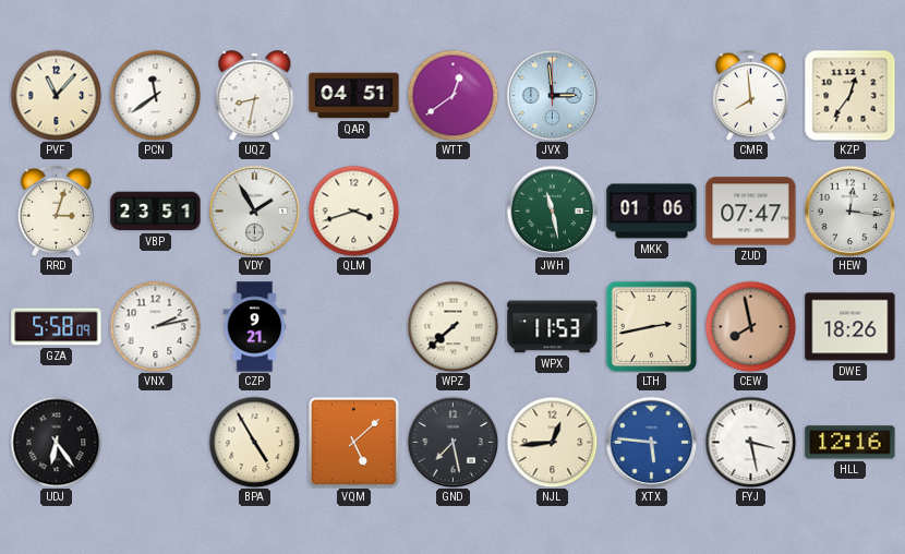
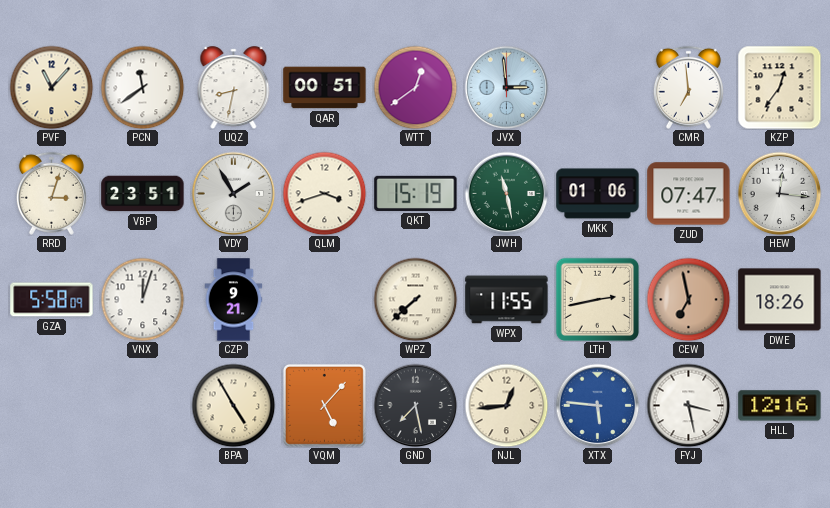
QAR: 04:51 -> 00:51
CMR: 7:59 -> 6:59
QKT: none -> 15:19
VNX: 2:13 -> 12:03
WPX: 11:53 -> 11:55
CEW: 7:58 -> 6:58
UDJ: 6:24 -> none
VQM: 5:08 -> 5:07
